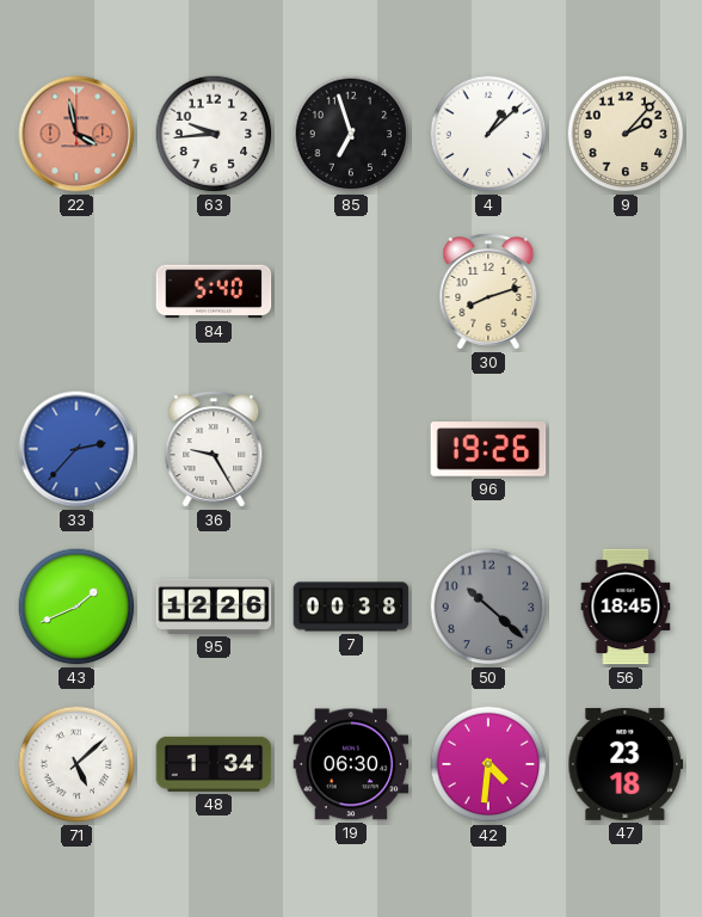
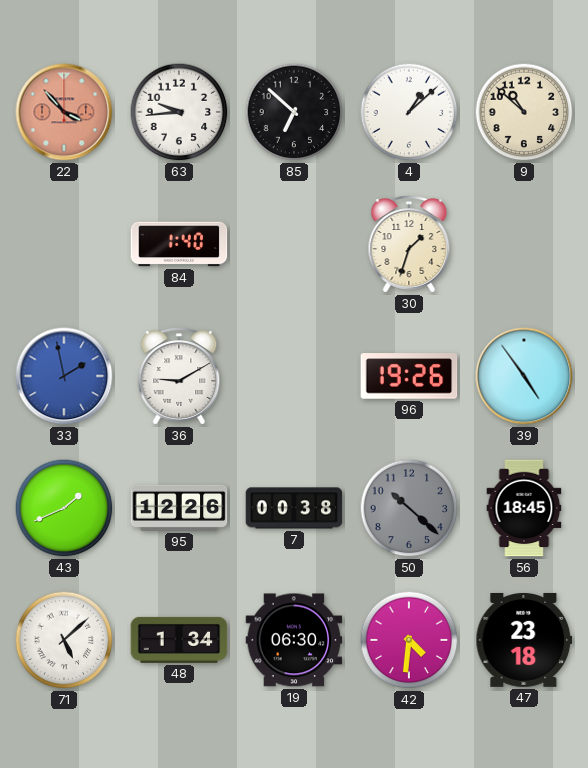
22: 3:58 -> 3:53
85: 6:57 -> 6:52
9: 2:07 -> 10:52
84: 5:40 -> 1:40
30: 8:12 -> 1:33
33: 2:37 -> 1:58
36: 9:25 -> 9:10
39: none -> 4:54
